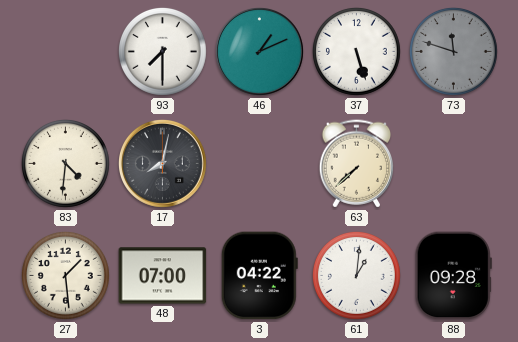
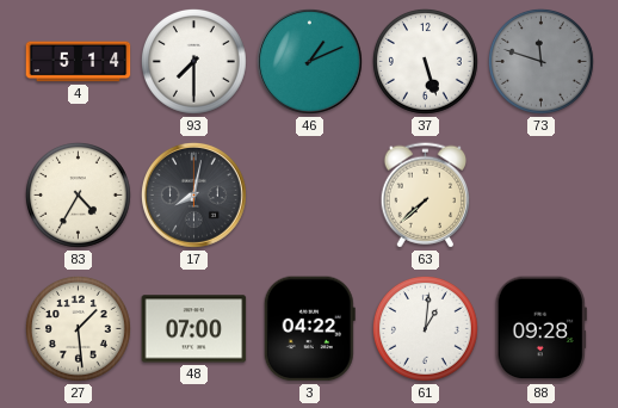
4: none -> 5:14
83: 4:31 -> 4:35
